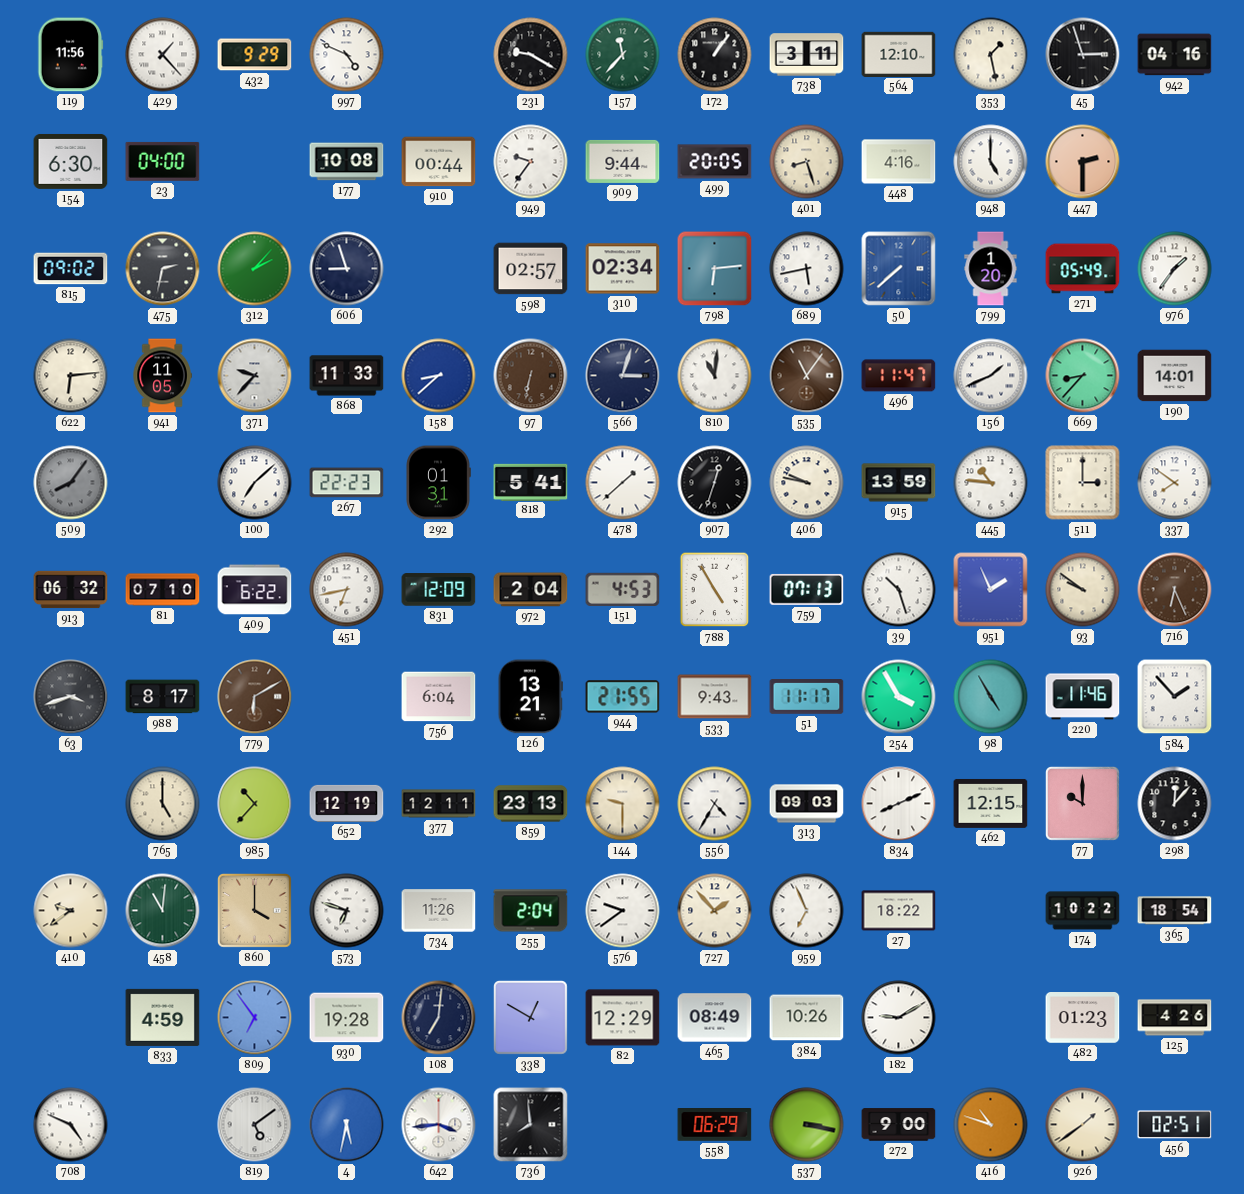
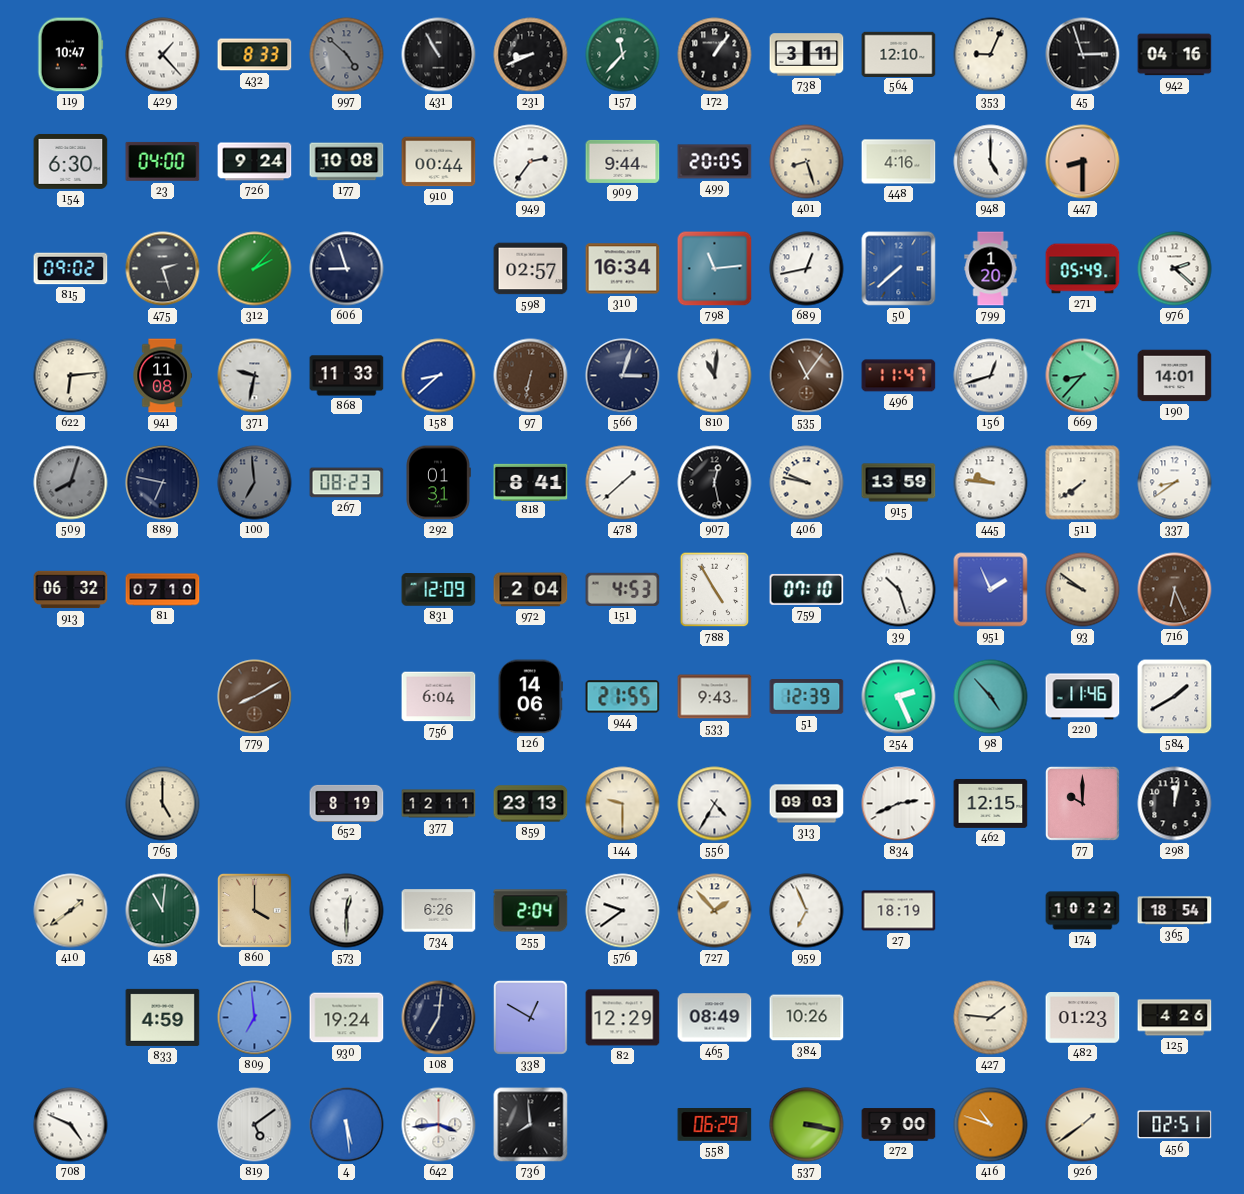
119: 11:56 -> 10:47
432: 9:29 -> 8:33
997: 4:49 -> 4:52
997 dial: white -> grey
431: none -> 10:55
231: 9:20 -> 8:41
353: 1:28 -> 9:04
726: none -> 9:24
949: 9:36 -> 2:36
447: 2:30 -> 8:30
475: 2:32 -> 2:27
310: 02:34 -> 16:34
798: 6:14 -> 11:14
689: 5:43 -> 12:43
976: 1:36 -> 2:22
941: 11:05 -> 11:08
371: 9:37 -> 9:32
156: 1:41 -> 12:42
509: 8:06 -> 8:03
889: none -> 6:47
100: 7:08 -> 6:59
100 dial: white -> grey
267: 22:23 -> 08:23
818: 5:41 -> 8:41
907: 12:33 -> 12:28
445: 10:46 -> 9:46
511: 3:00 -> 7:39
337: 7:51 -> 8:39
409: 6:22 -> none
451: 6:43 -> none
759: 07:13 -> 07:10
63: 3:42 -> none
988: 8:17 -> none
779: 6:10 -> 8:10
126: 13:21 -> 14:06
51: 11:17 -> 12:39
254: 3:55 -> 2:26
98: 4:55 -> 4:53
584: 1:53 -> 1:40
985: 10:37 -> none
652: 12:19 -> 8:19
834: 8:11 -> 2:41
298: 12:07 -> 12:02
410: 9:39 -> 1:39
573: 6:48 -> 12:30
734: 11:26 -> 6:26
27: 18:22 -> 18:19
809: 6:54 -> 6:59
930: 19:28 -> 19:24
182: 9:10 -> none
427: none -> 1:46
4: 5:32 -> 5:29
